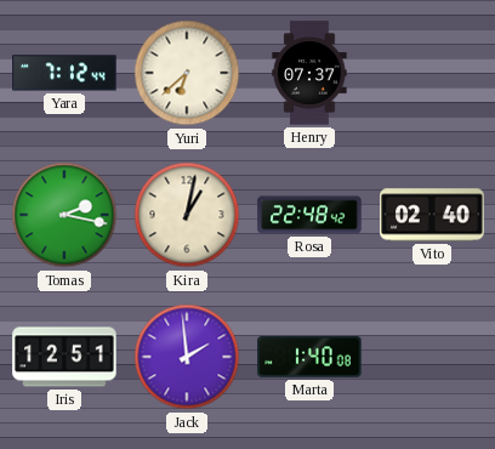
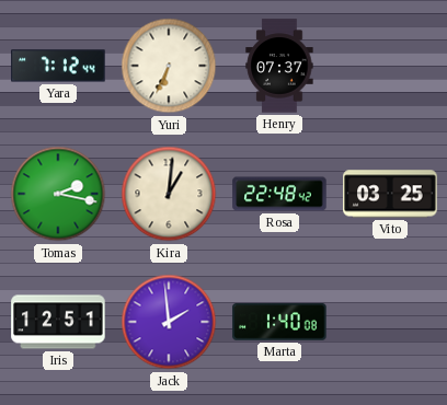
Yuri: 6:38 -> 6:34
Kira: 1:02 -> 1:01
Vito: 02:40 -> 03:25
